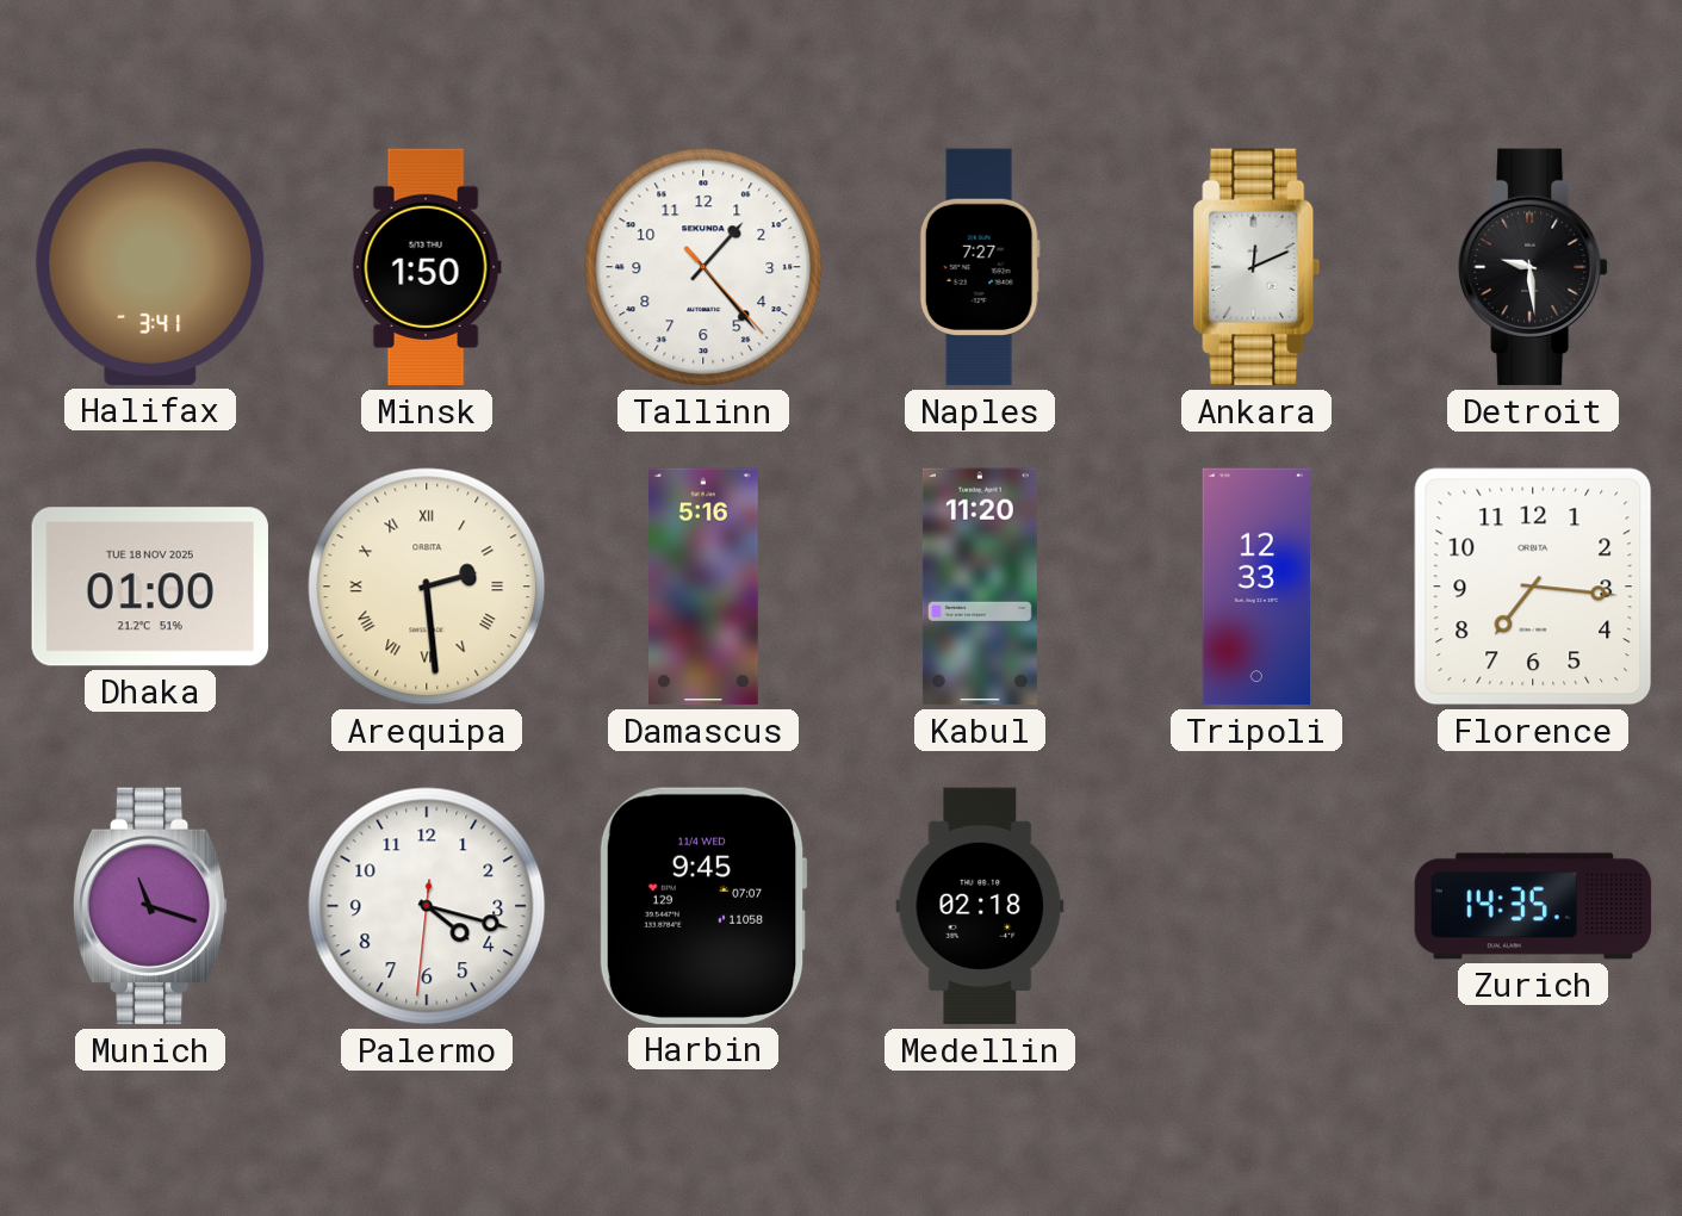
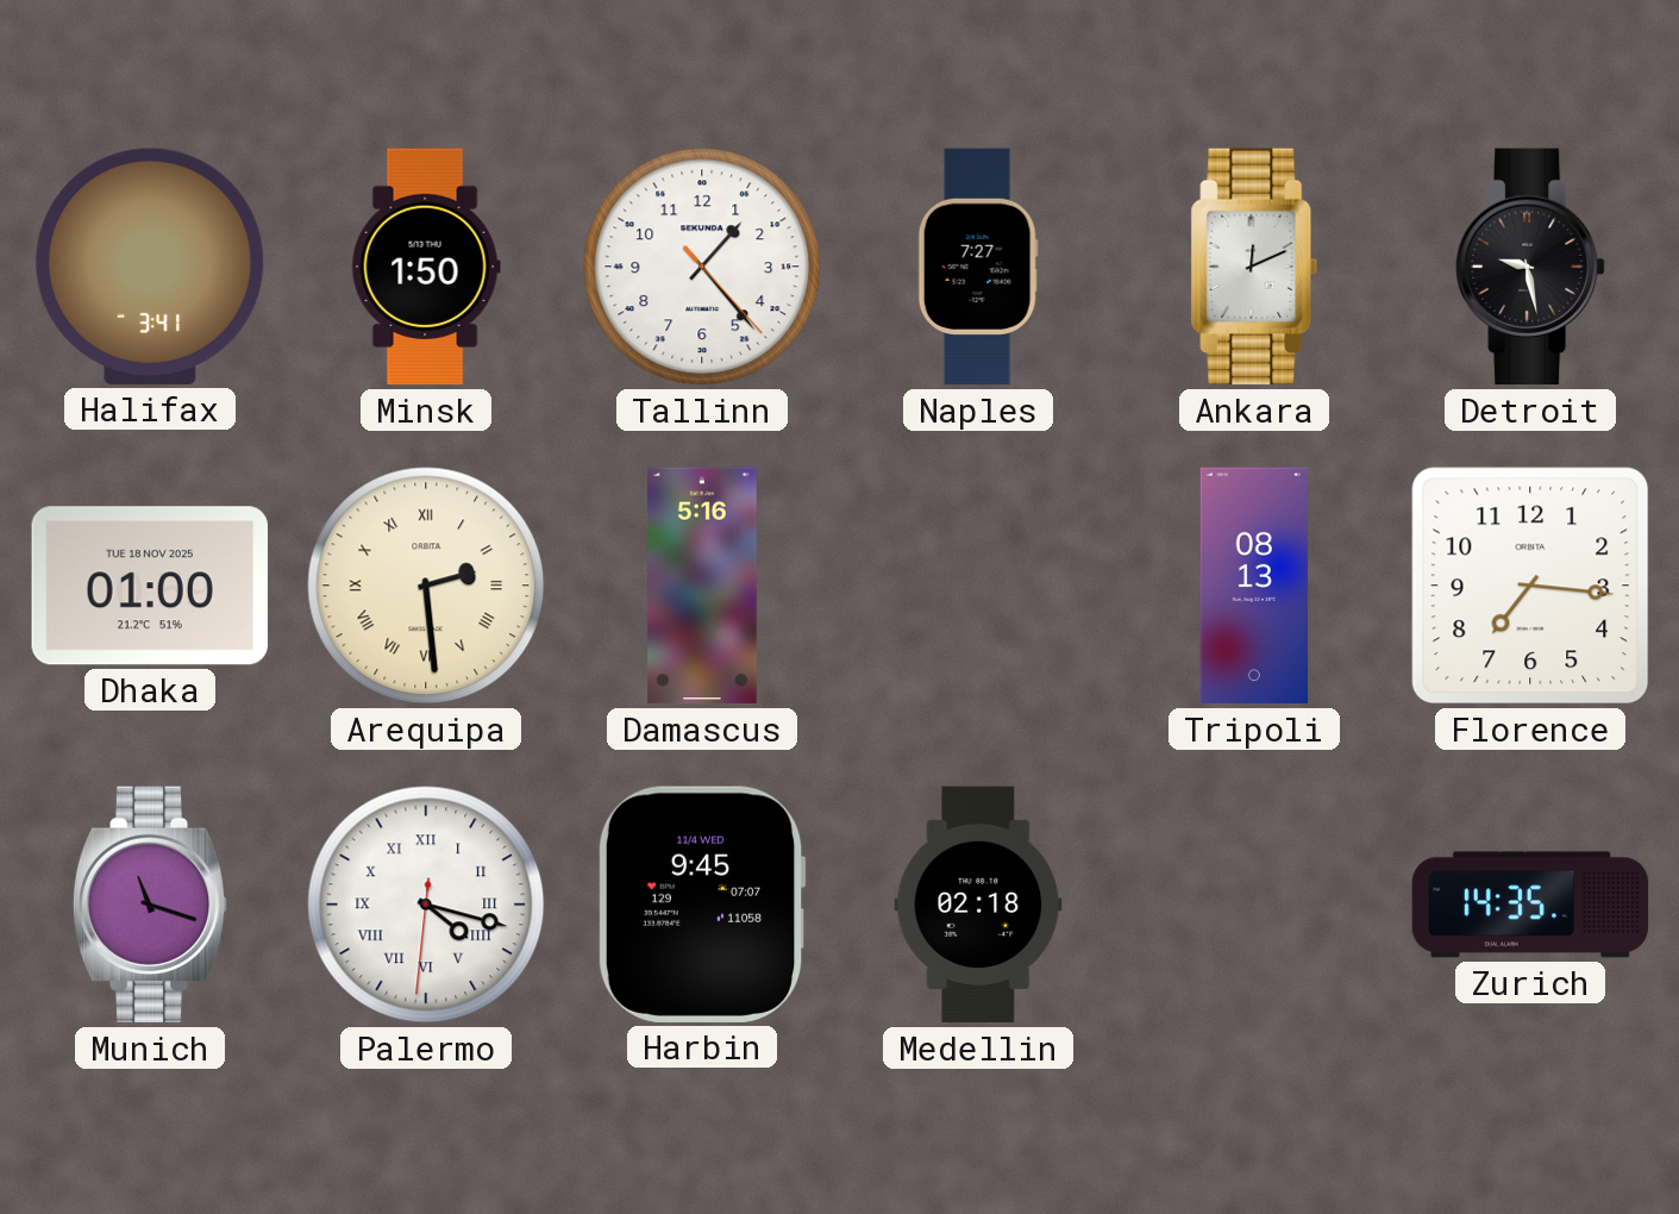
Detroit: 9:29 -> 9:28
Kabul: 11:20 -> none
Tripoli: 12:33 -> 08:13
Palermo numerals: Arabic -> Roman
